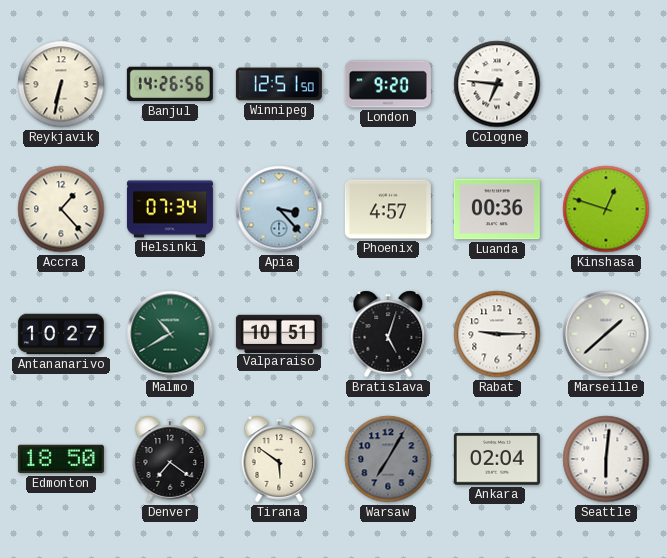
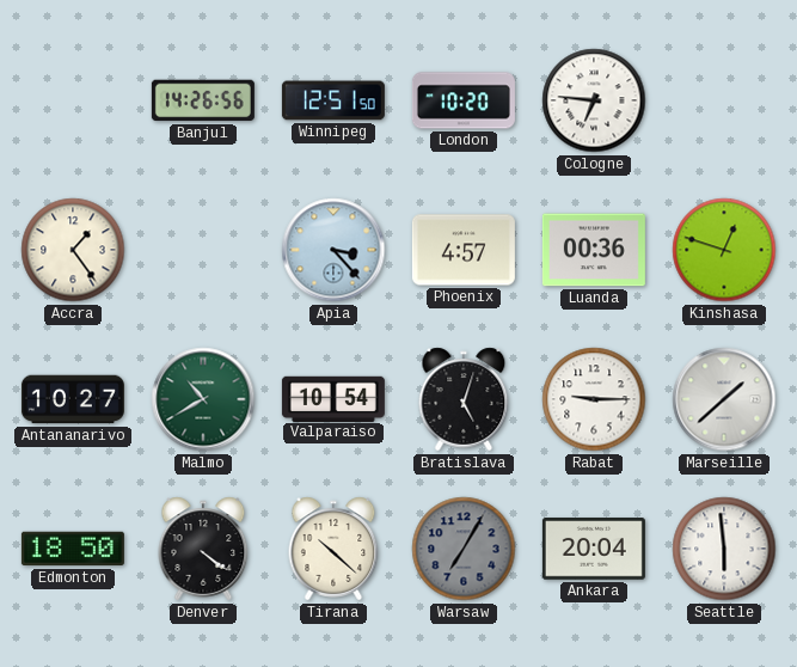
Reykjavik: 6:32 -> none
London: 9:20 -> 10:20
Accra: 1:23 -> 1:24
Helsinki: 07:34 -> none
Valparaiso: 10:51 -> 10:54
Denver: 7:21 -> 4:21
Tirana: 5:51 -> 10:22
Ankara: 02:04 -> 20:04
Seattle: 6:01 -> 5:59
